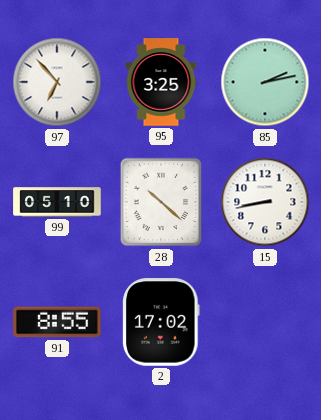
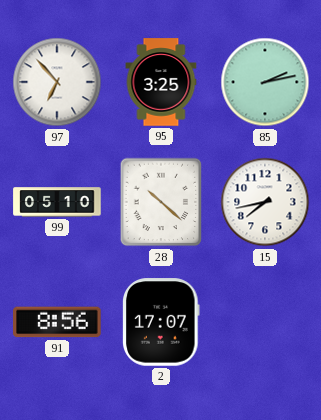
15: 8:43 -> 7:43
91: 8:55 -> 8:56
2: 17:02 -> 17:07
